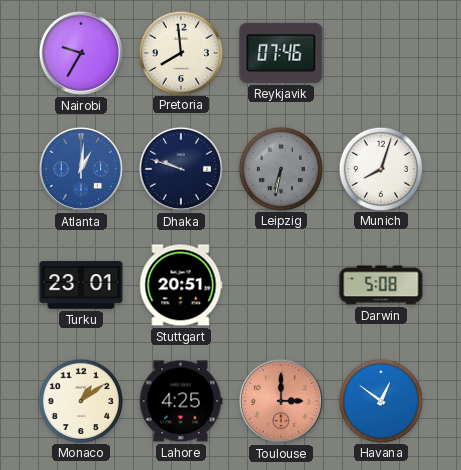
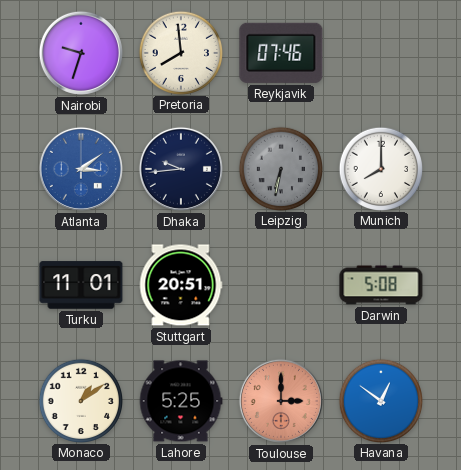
Nairobi: 9:35 -> 9:33
Atlanta: 1:01 -> 3:09
Dhaka: 9:48 -> 9:44
Munich: 8:03 -> 8:00
Turku: 23:01 -> 11:01
Lahore: 4:25 -> 5:25
